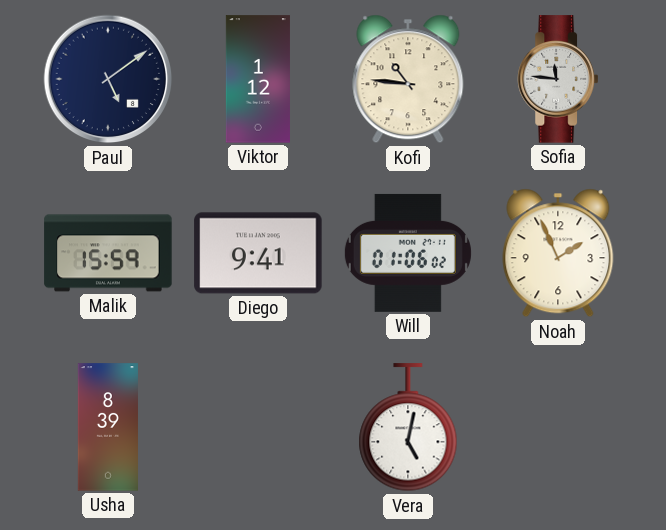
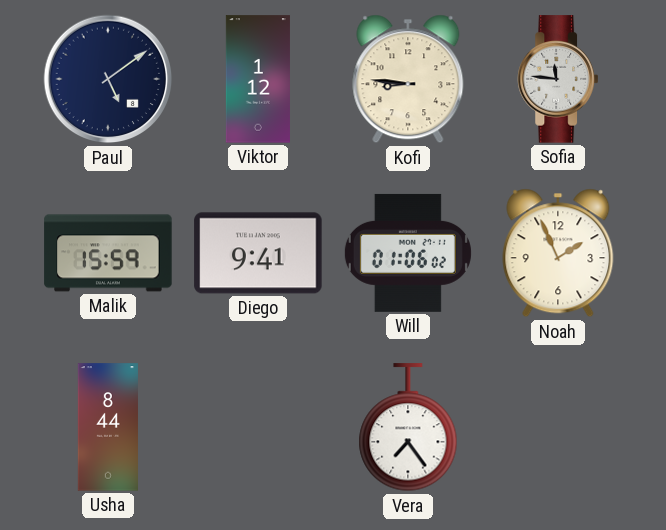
Kofi: 10:46 -> 8:46
Usha: 8:39 -> 8:44
Vera: 5:02 -> 7:24
